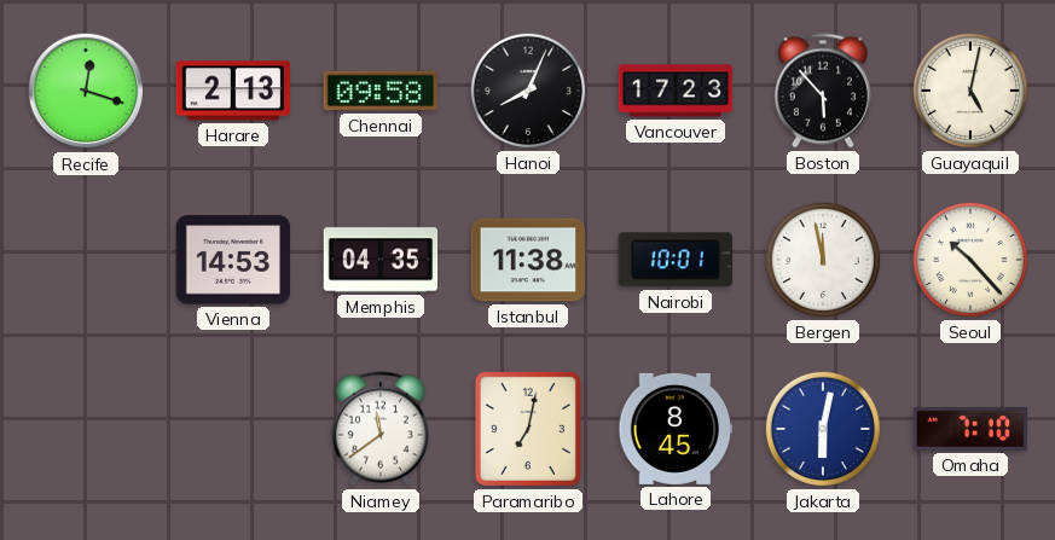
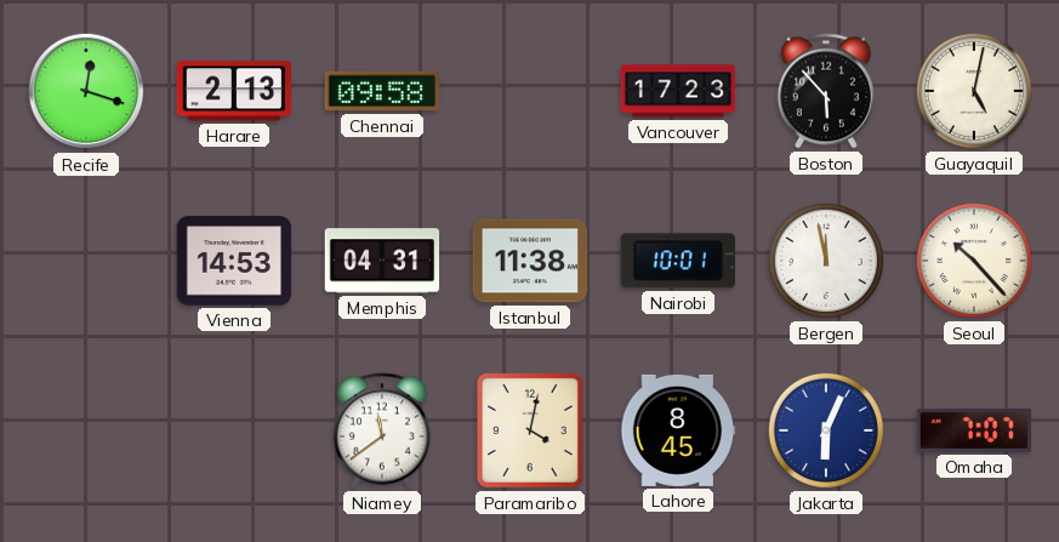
Hanoi: 8:04 -> none
Memphis: 04:35 -> 04:31
Paramaribo: 7:02 -> 4:02
Jakarta: 6:02 -> 6:04
Omaha: 7:10 -> 7:07
